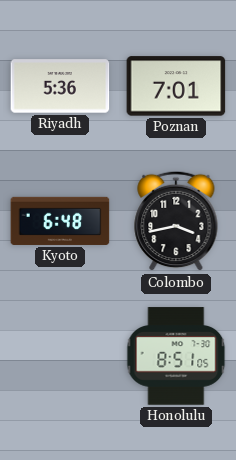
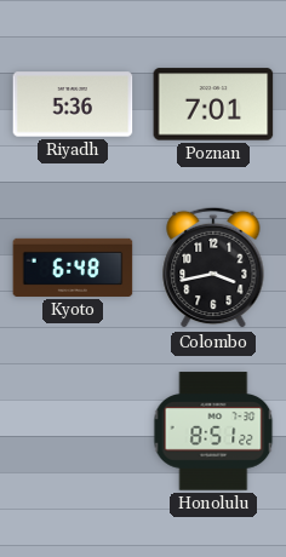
Honolulu: 8:51:05 -> 8:51:22
